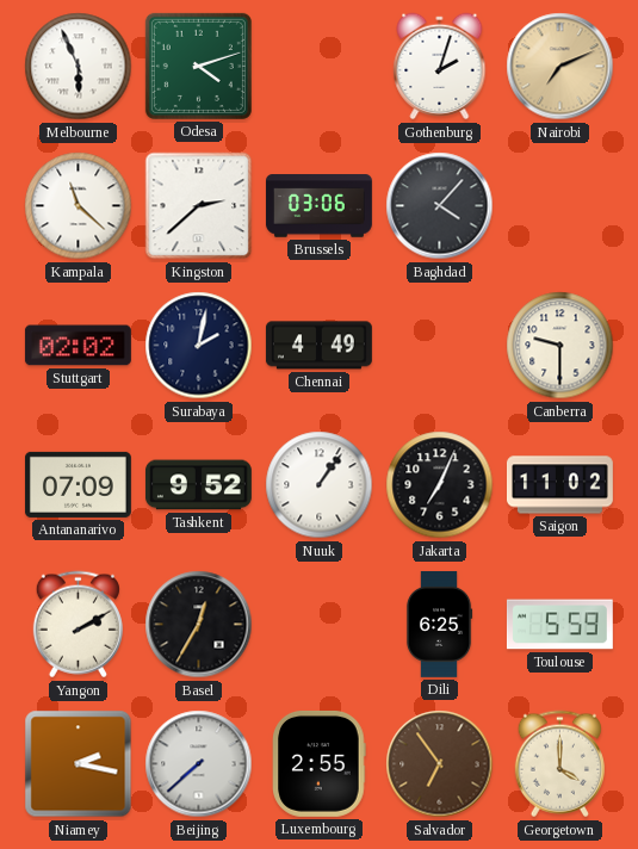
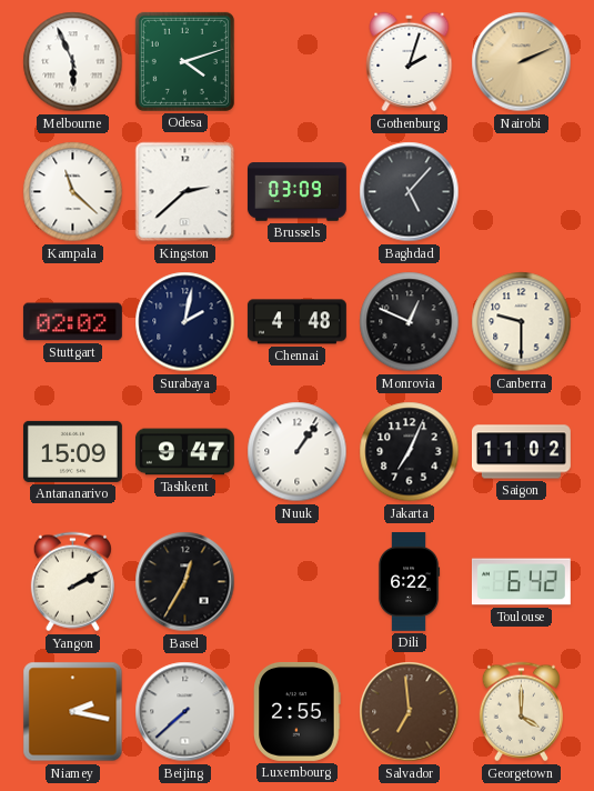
Nairobi: 7:11 -> 2:11
Brussels: 03:06 -> 03:09
Baghdad: 4:07 -> 5:07
Chennai: 4:49 -> 4:48
Monrovia: none -> 12:49
Antananarivo: 07:09 -> 15:09
Tashkent: 9:52 -> 9:47
Dili: 6:25 -> 6:22
Toulouse: 5:59 -> 6:42
Salvador: 6:54 -> 6:59
